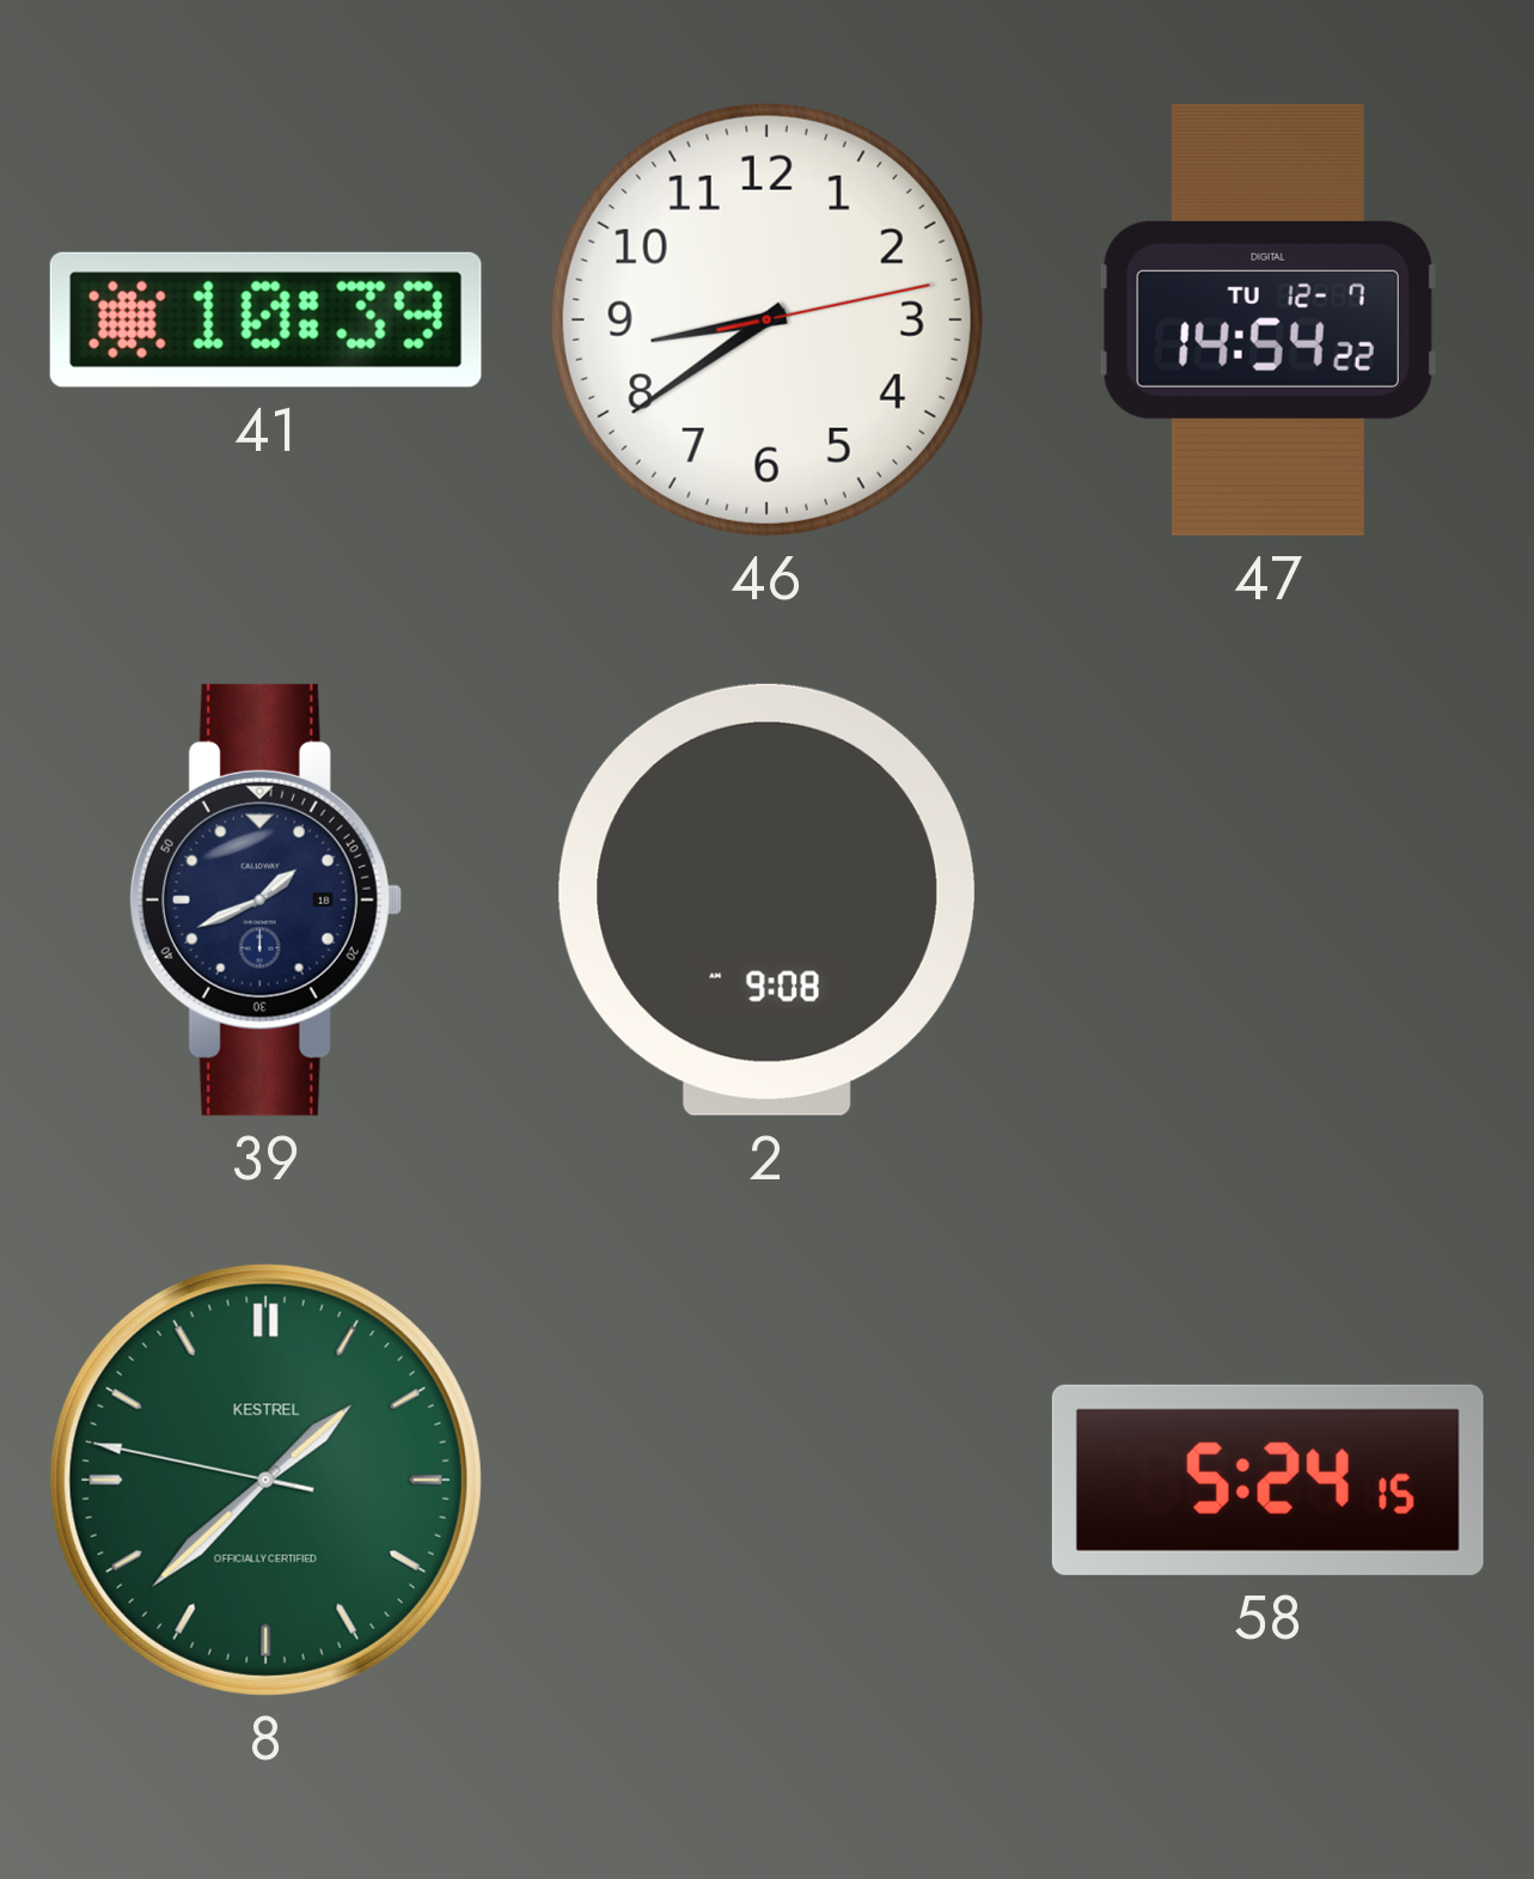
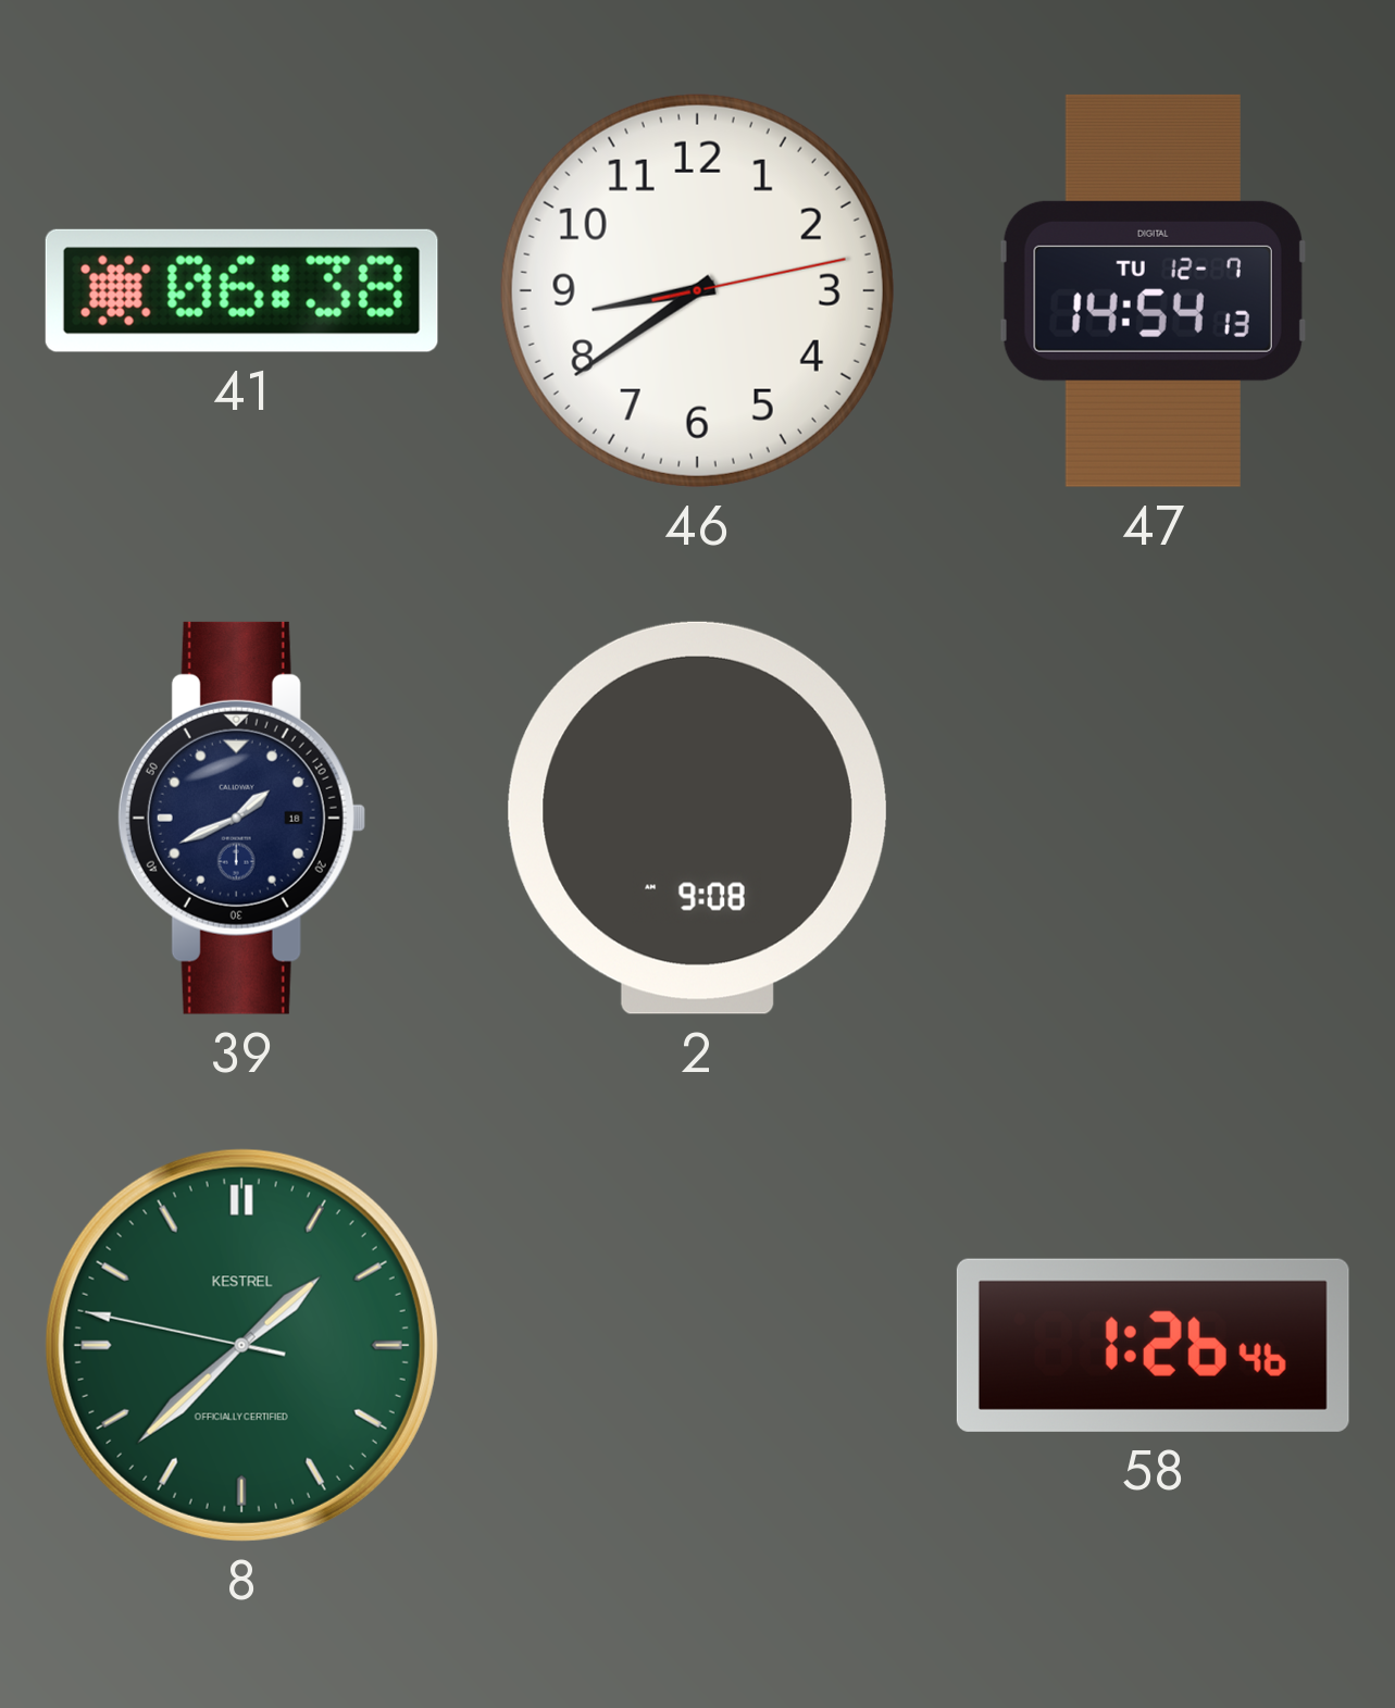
41: 10:39 -> 06:38
47: 14:54:22 -> 14:54:13
58: 5:24 -> 1:26
